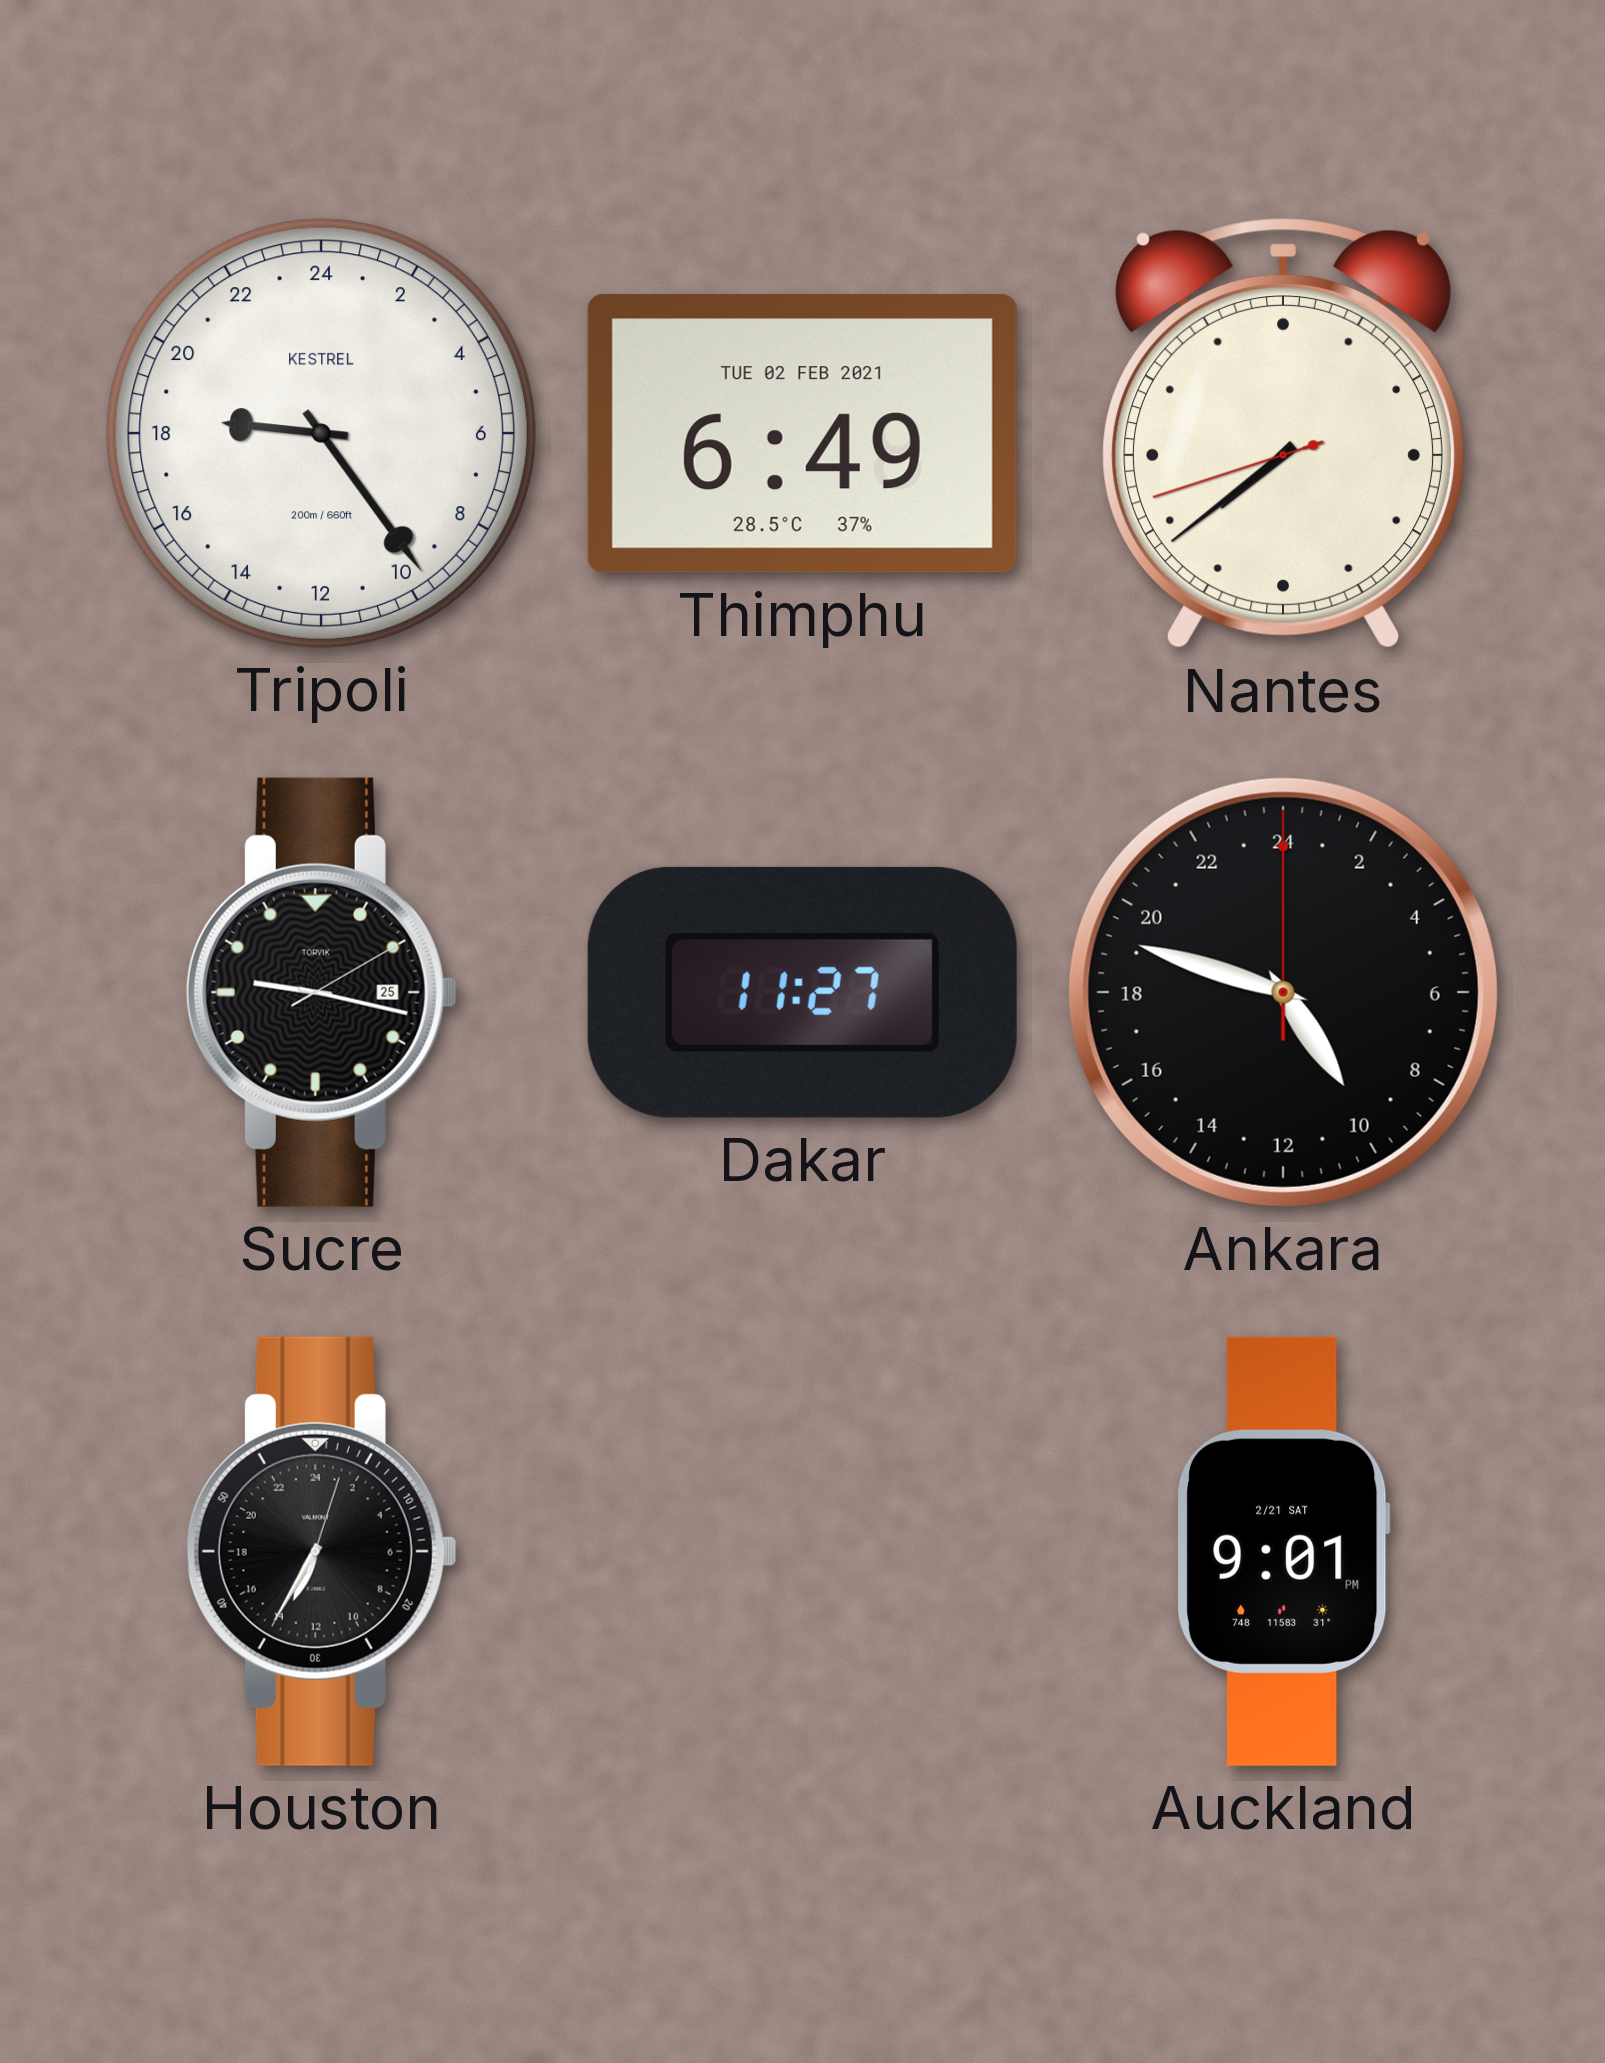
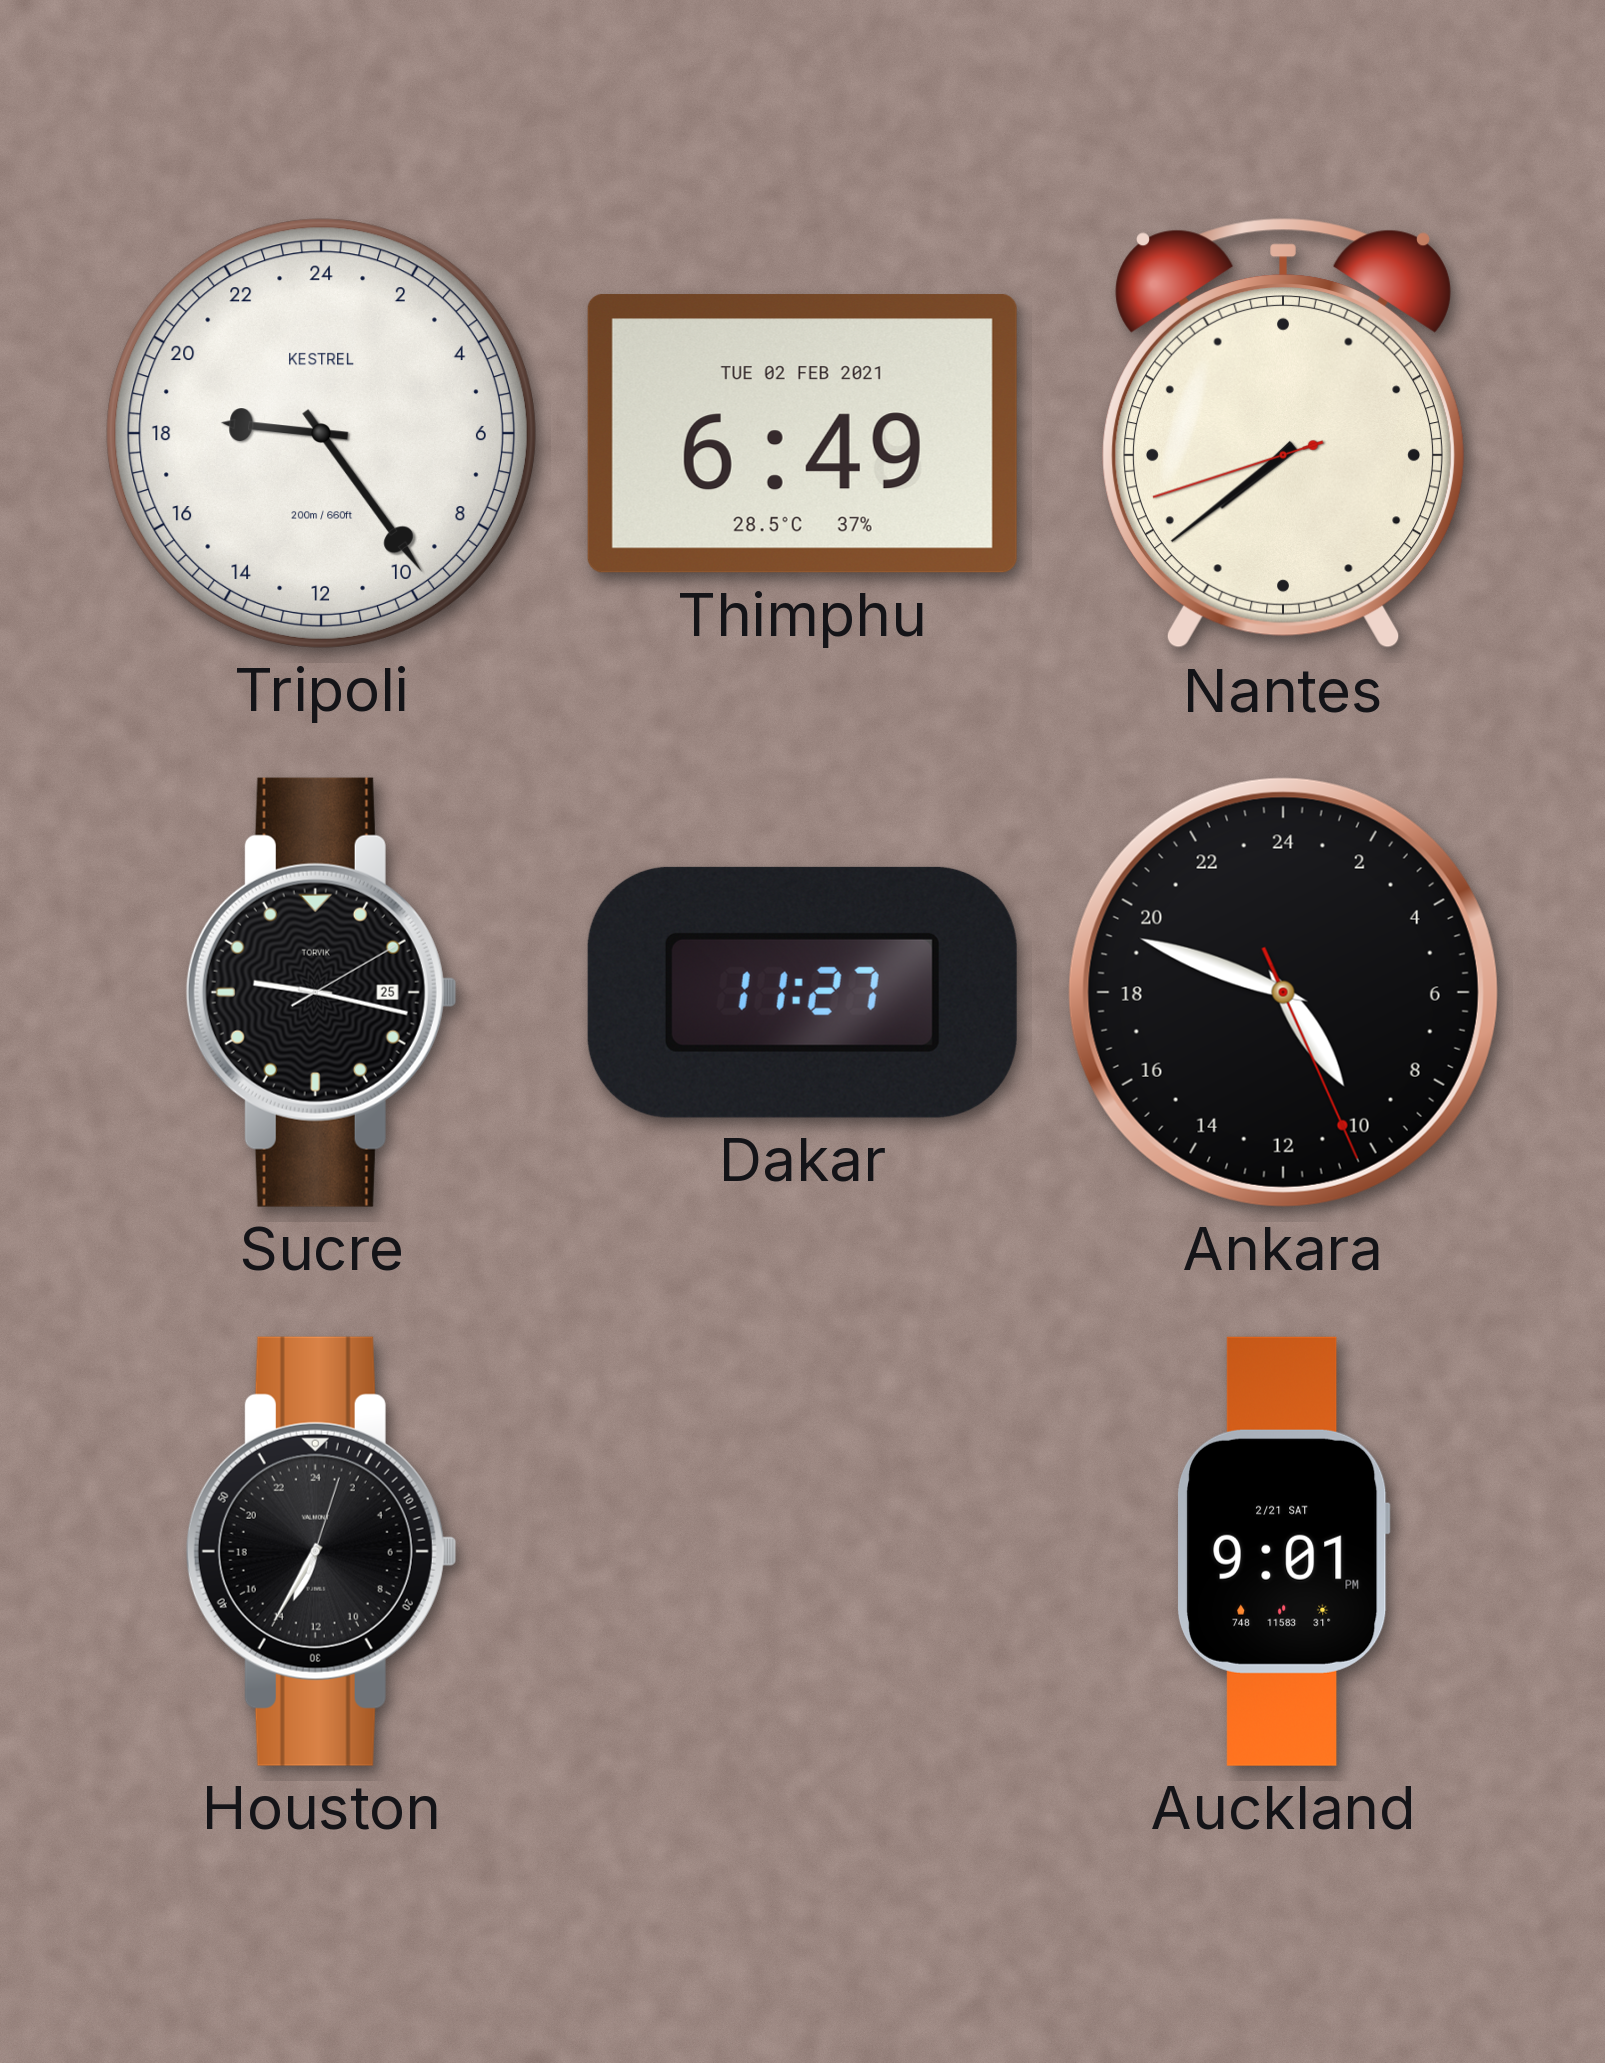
Ankara: 9:48:00 -> 9:48:26
